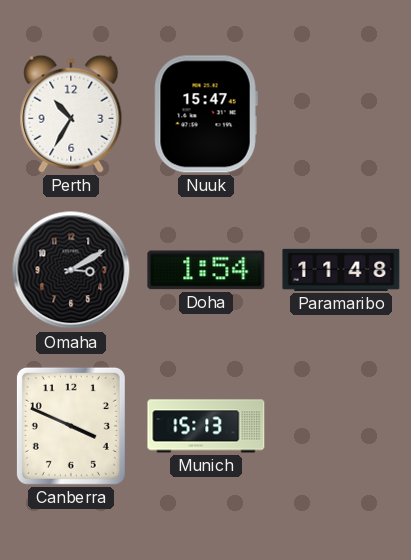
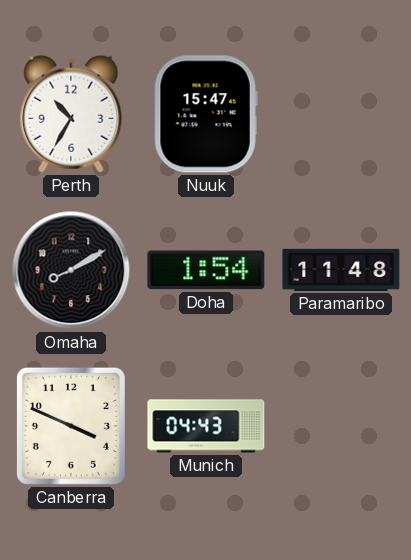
Omaha: 3:10 -> 8:10
Munich: 15:13 -> 04:43
